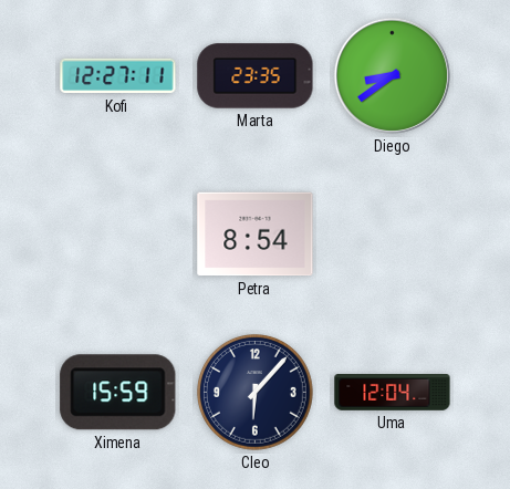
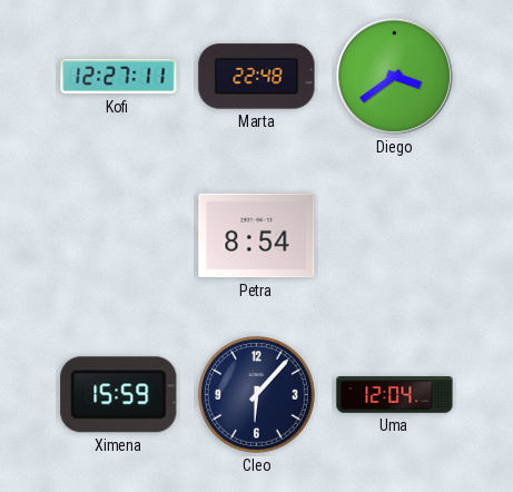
Marta: 23:35 -> 22:48
Diego: 8:39 -> 3:39
